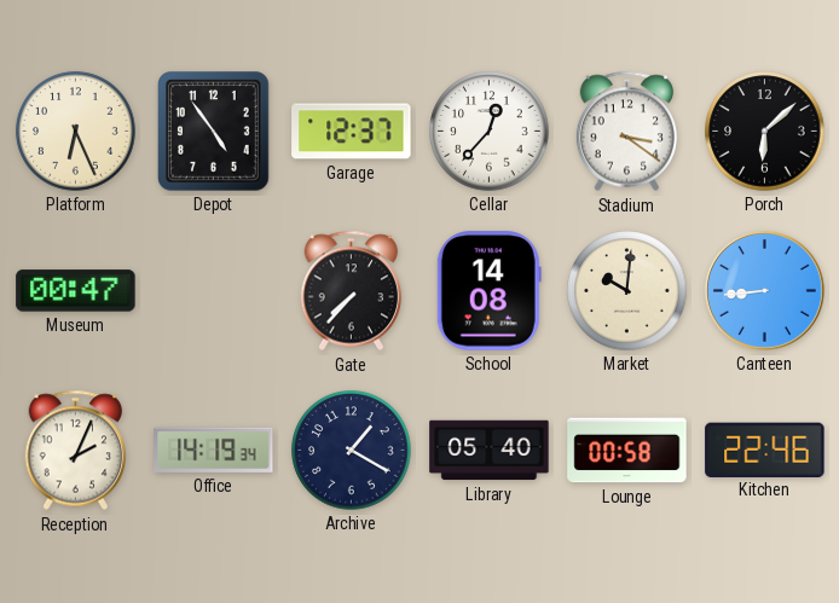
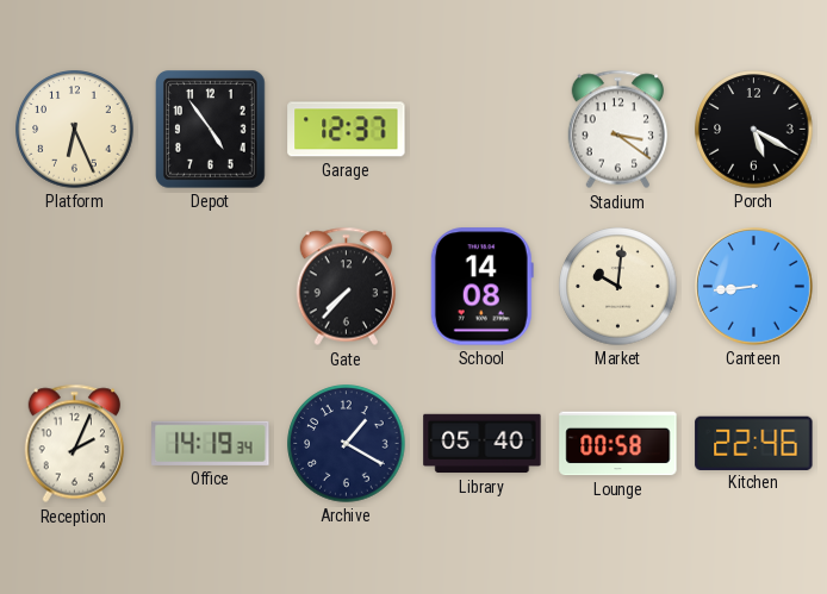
Cellar: 12:37 -> none
Porch: 6:08 -> 5:20
Museum: 00:47 -> none
